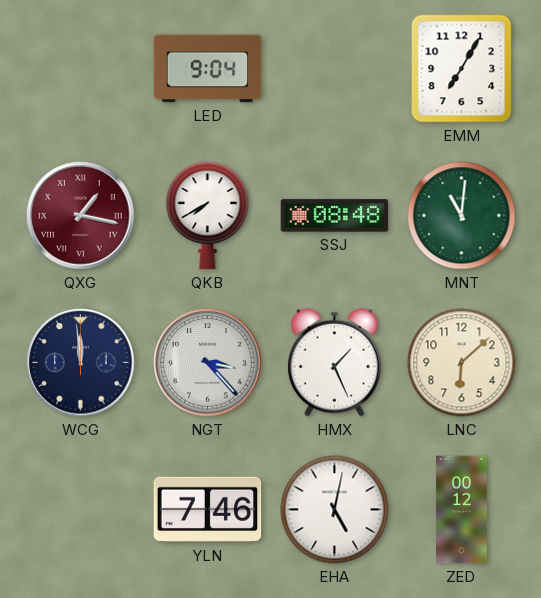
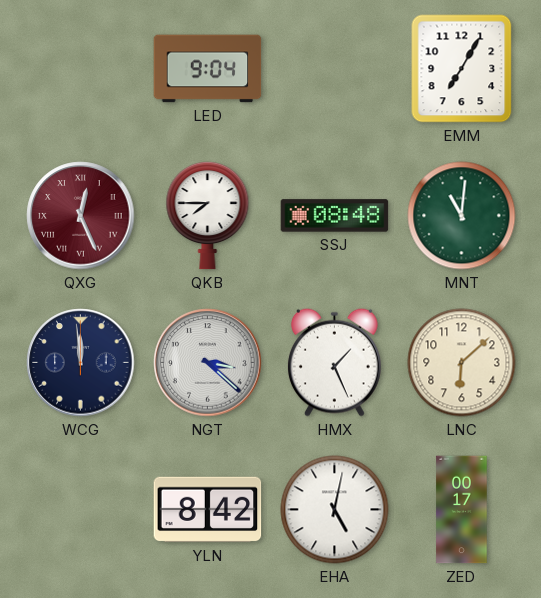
QXG: 1:17 -> 12:26
QKB: 7:40 -> 7:45
NGT: 3:23 -> 3:22
YLN: 7:46 -> 8:42
ZED: 00:12 -> 00:17
